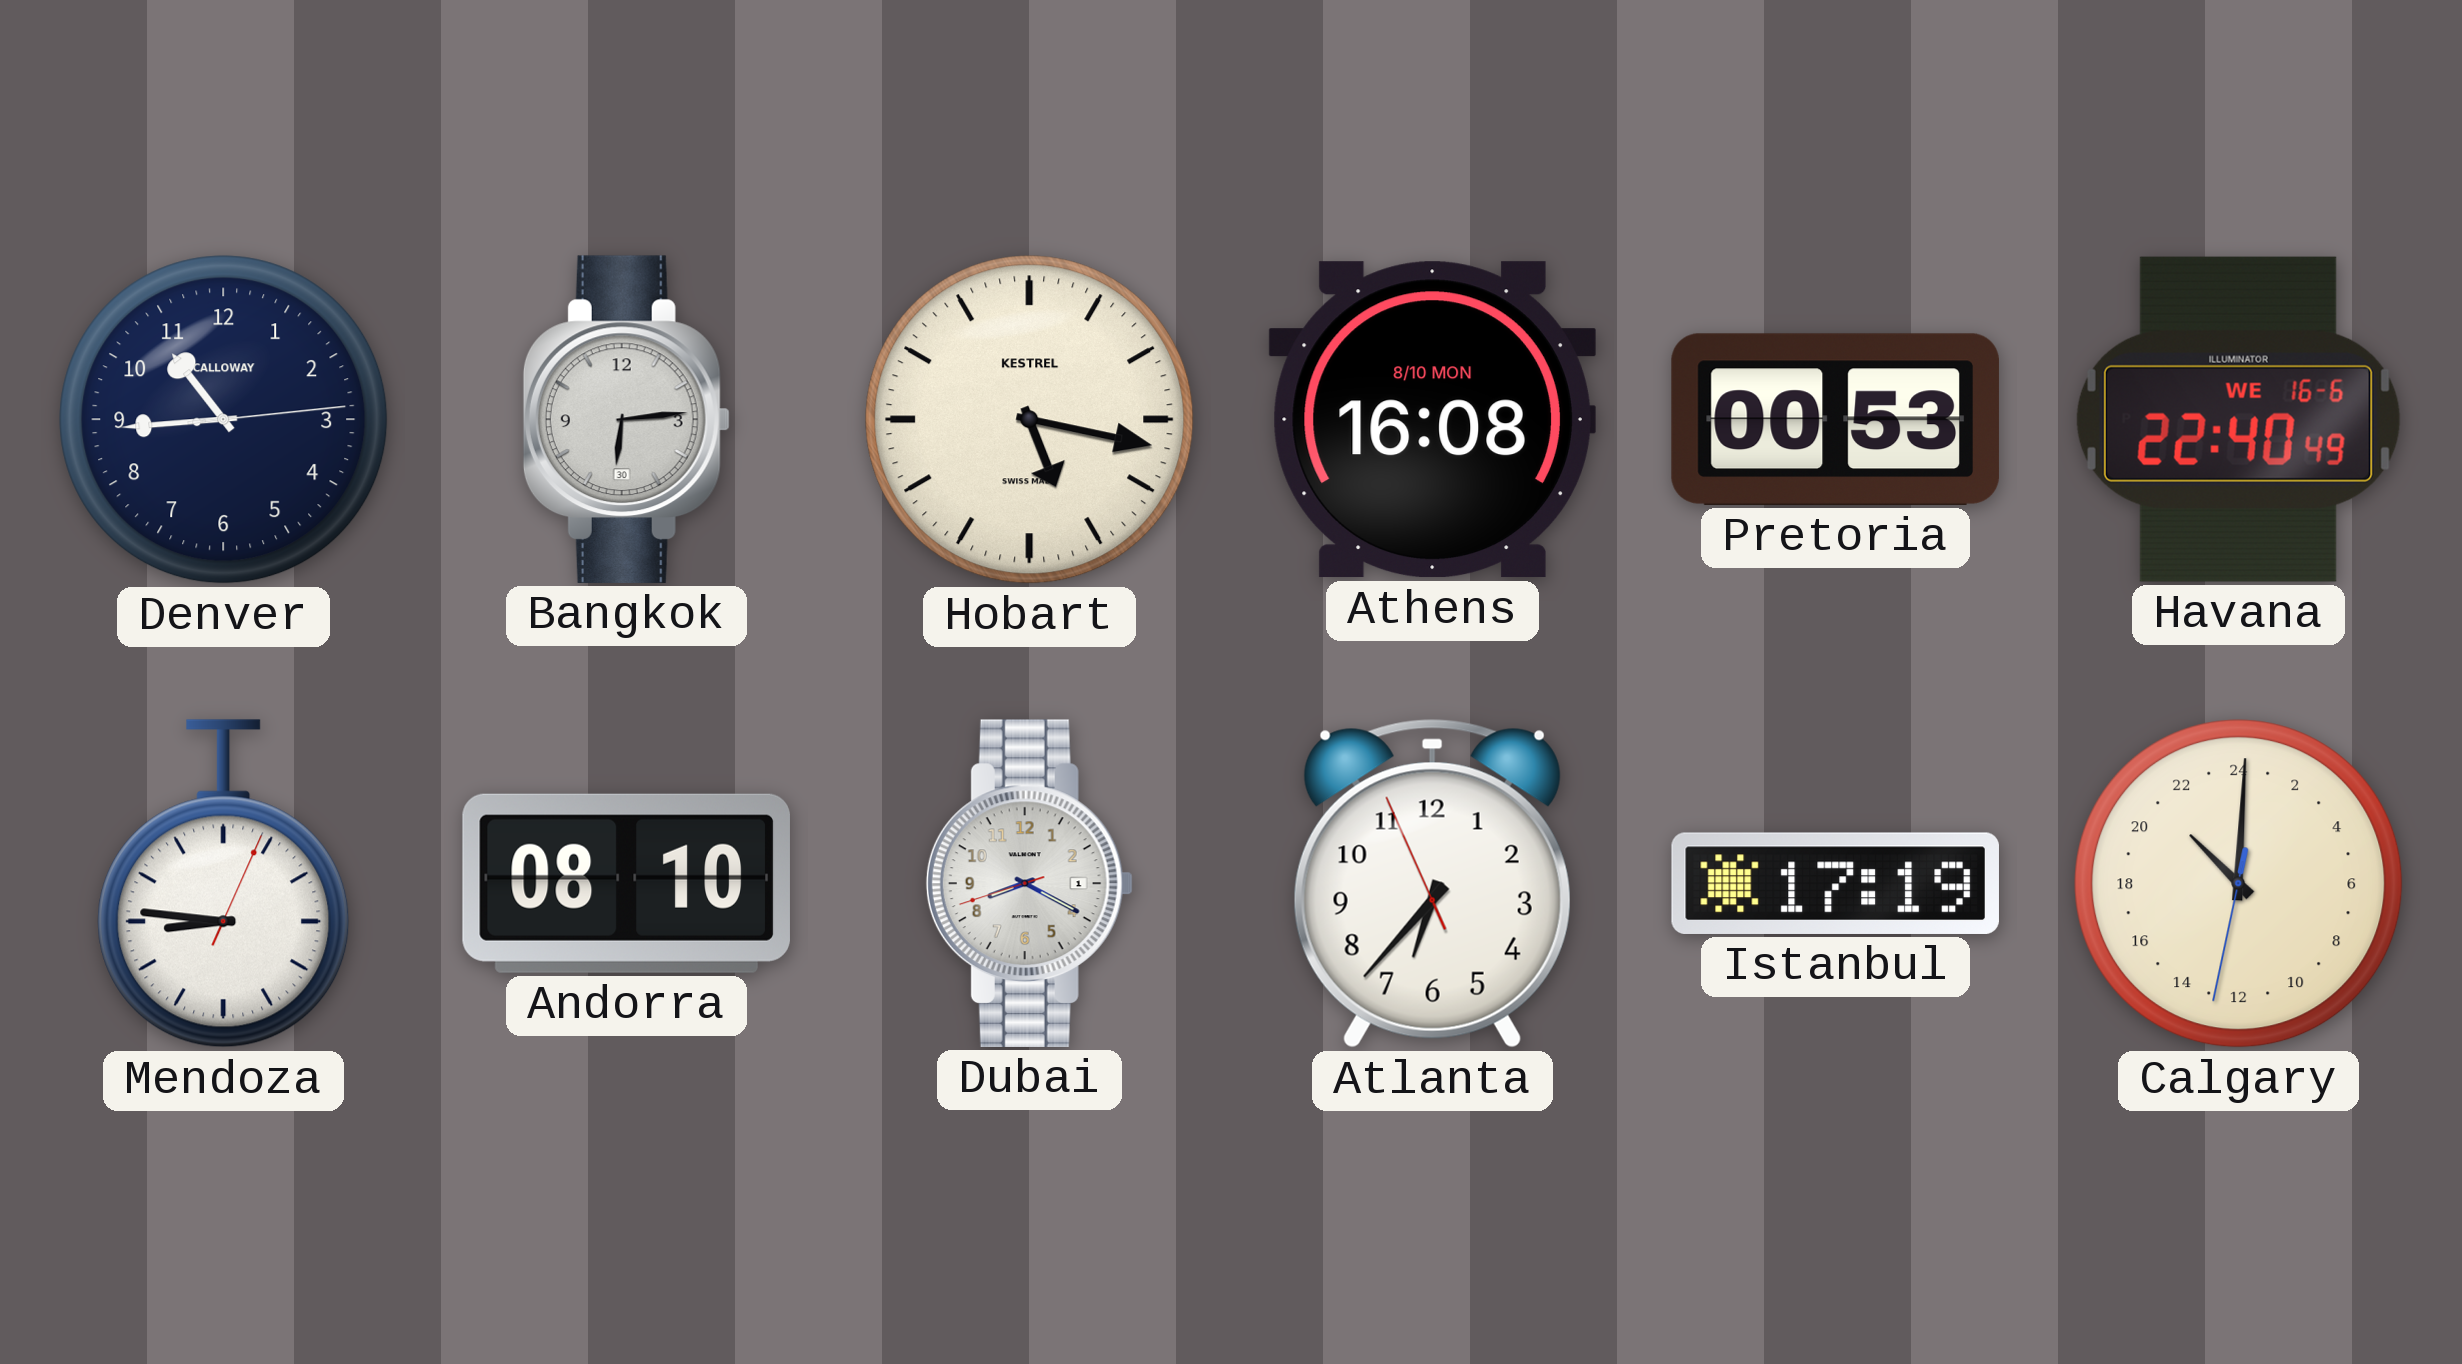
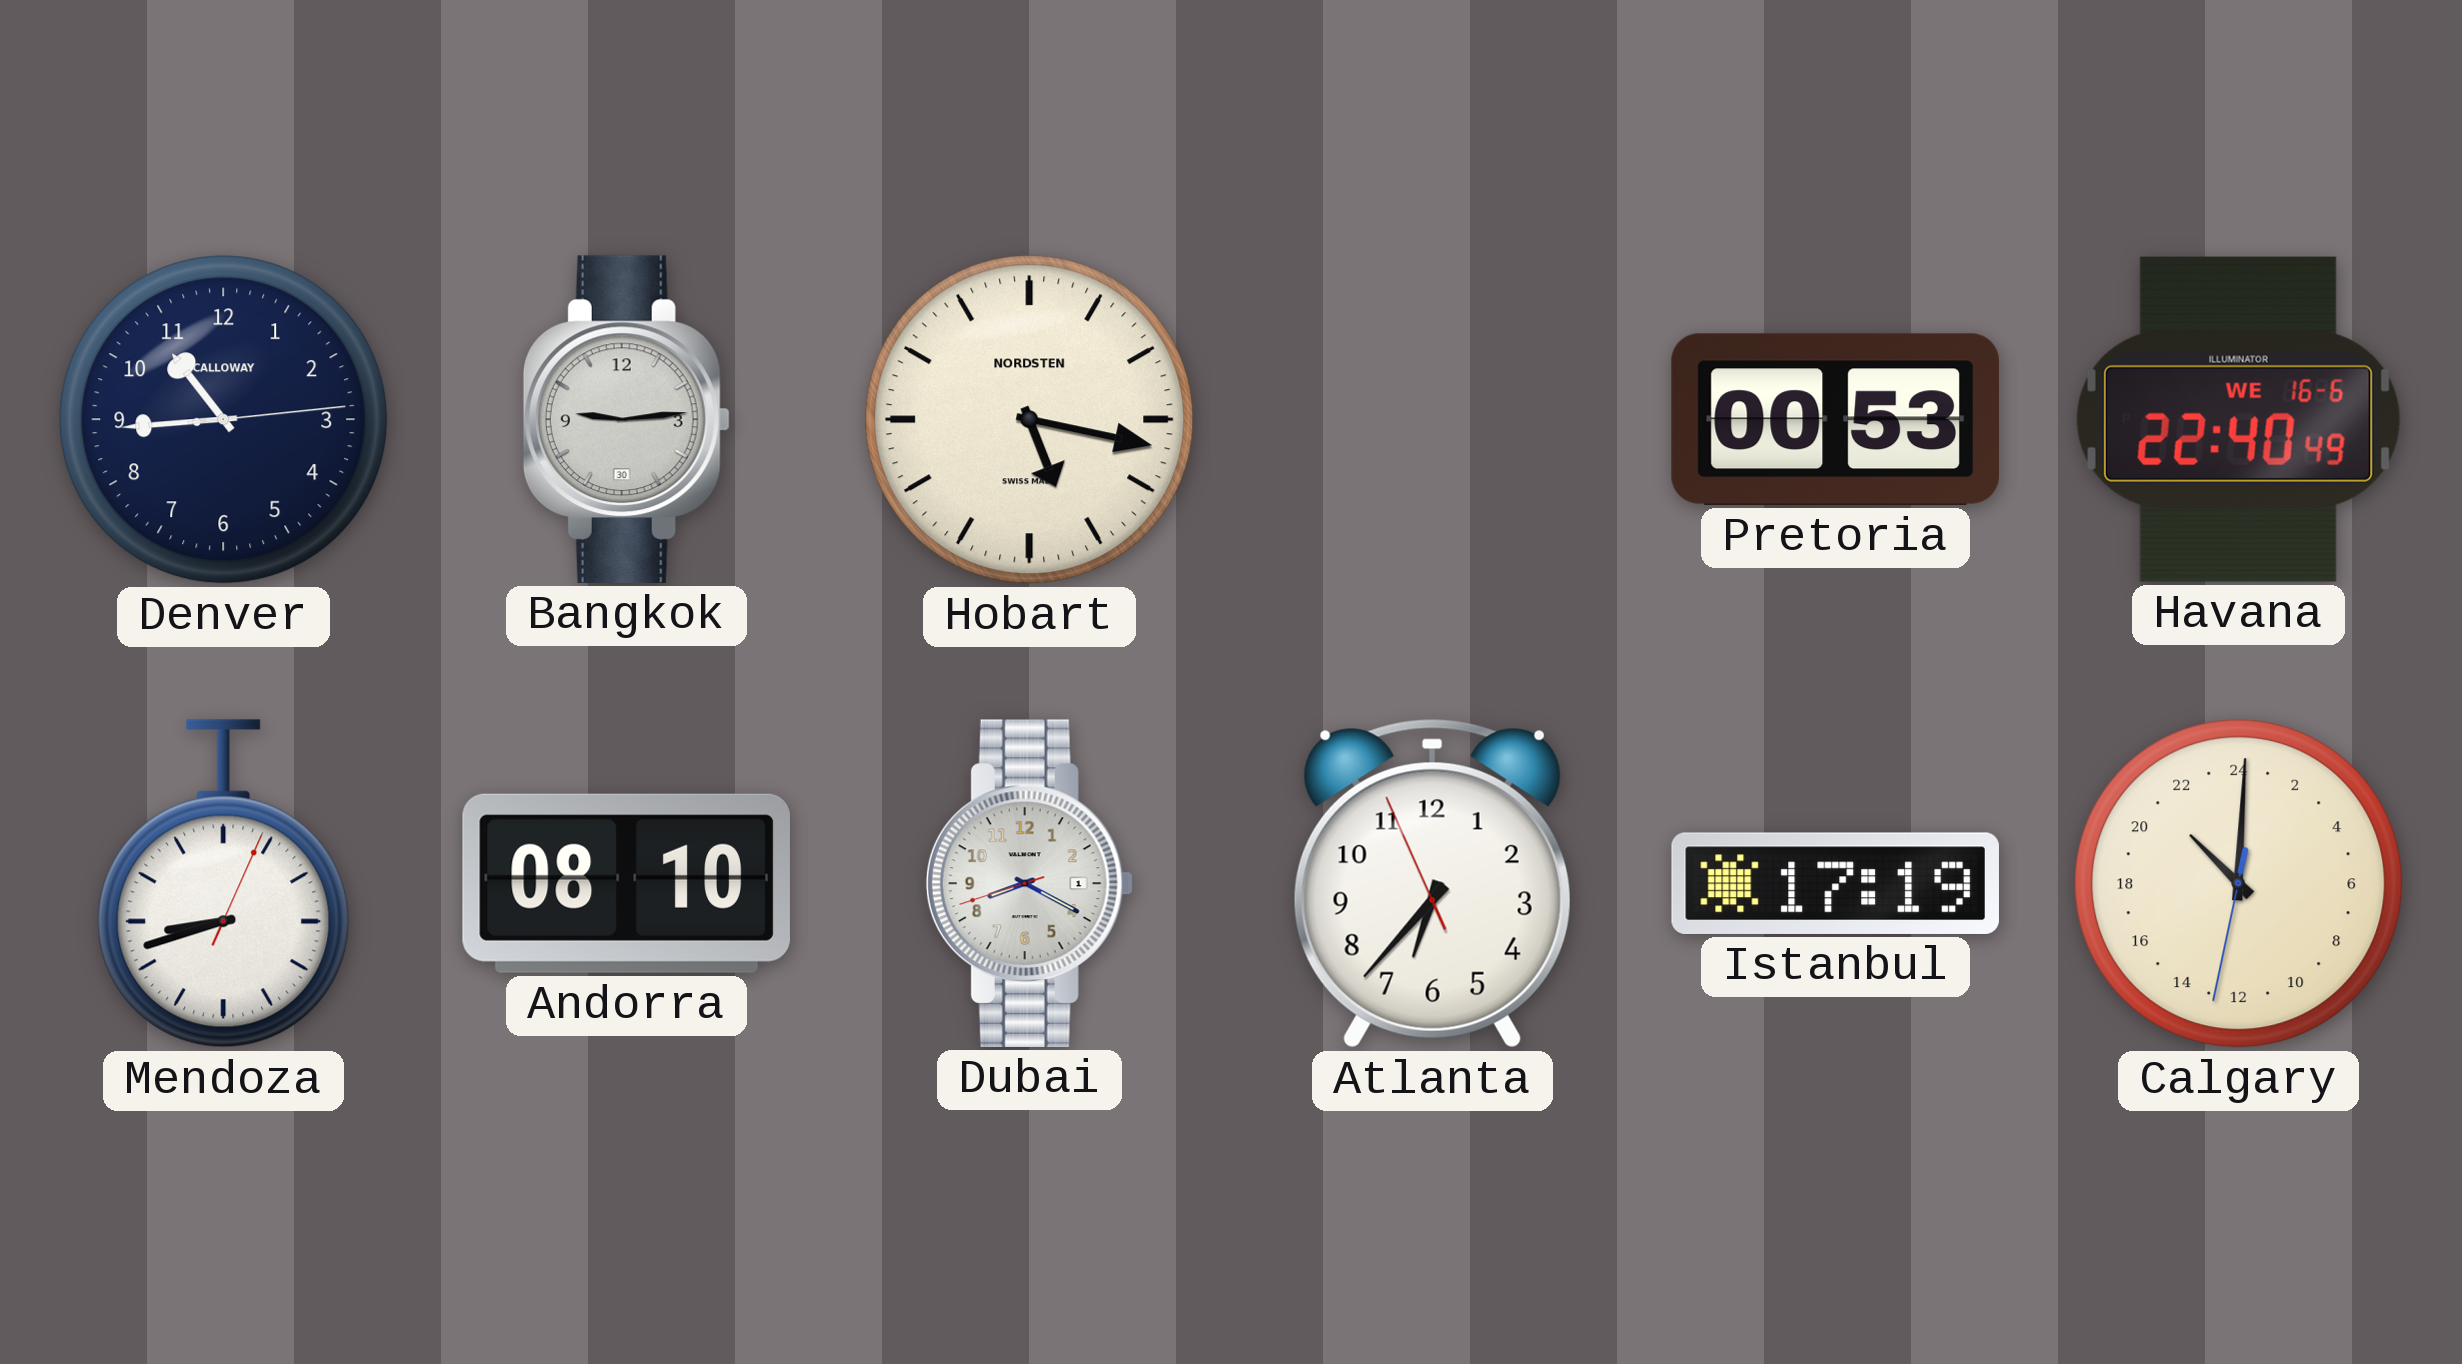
Bangkok: 6:14 -> 9:14
Hobart brand: KESTREL -> NORDSTEN
Athens: 16:08 -> none
Mendoza: 8:46 -> 8:42
